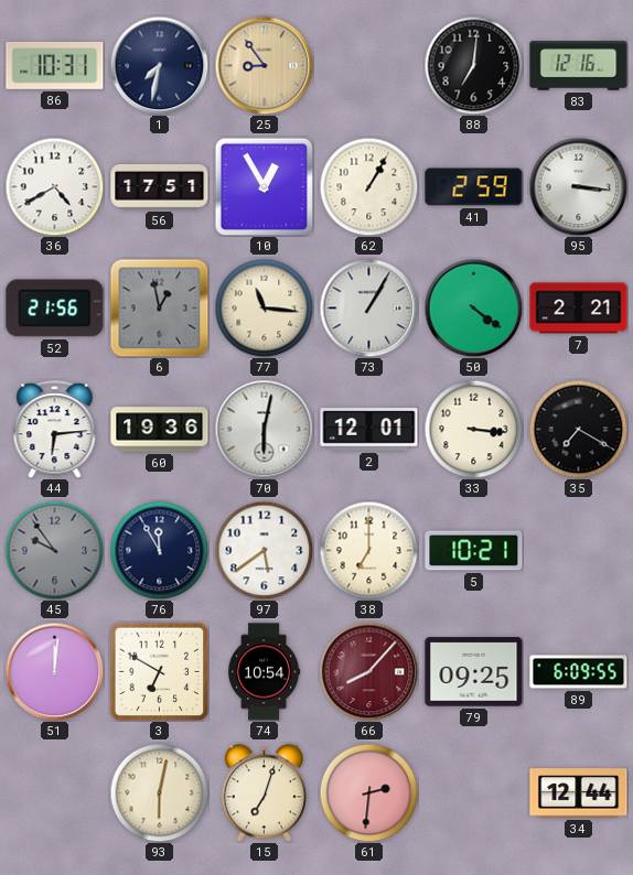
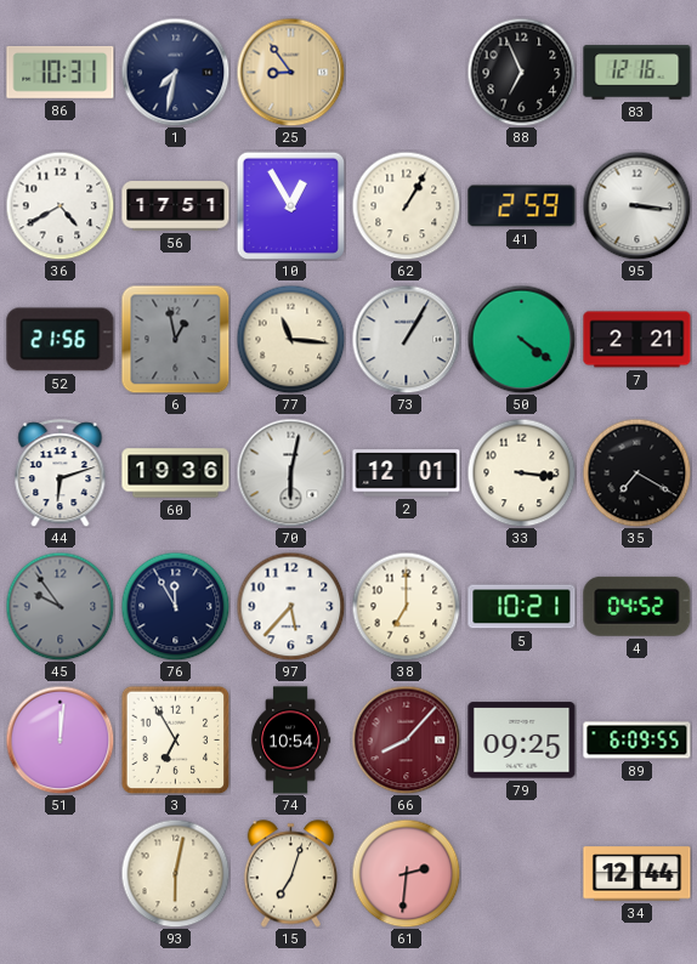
88: 7:01 -> 6:56
44: 6:14 -> 6:12
97: 5:39 -> 5:37
4: none -> 04:52
3: 6:50 -> 6:55
